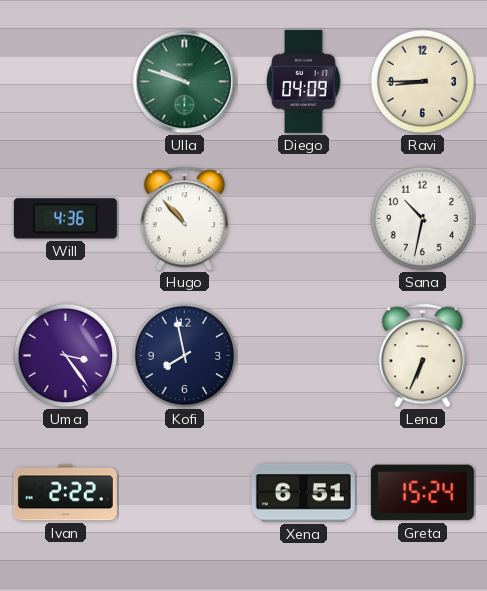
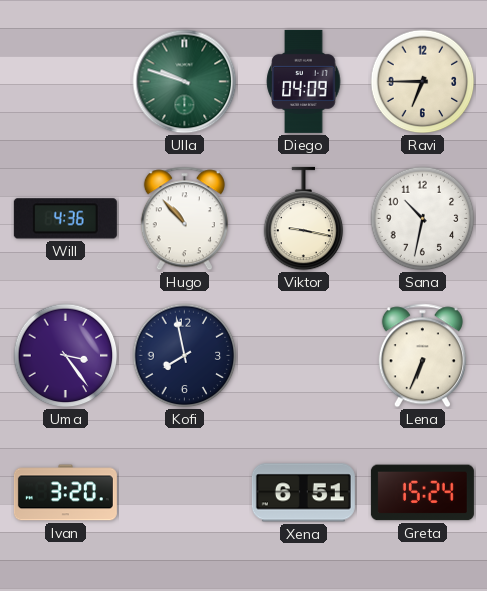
Ravi: 8:45 -> 6:45
Viktor: none -> 9:17
Ivan: 2:22 -> 3:20
